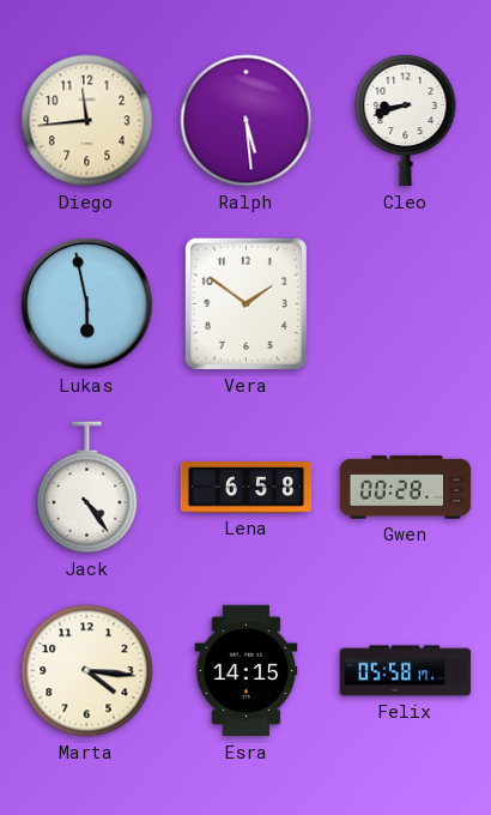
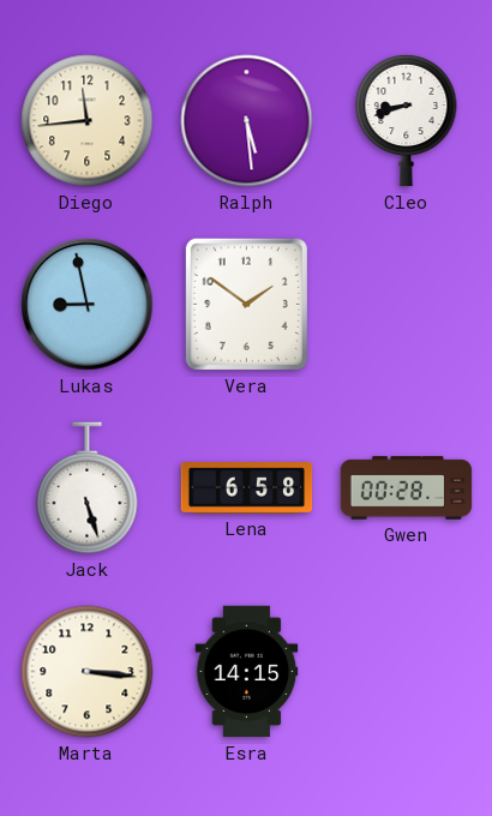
Lukas: 5:58 -> 8:58
Jack: 4:24 -> 5:27
Marta: 4:16 -> 3:16
Felix: 05:58 -> none
